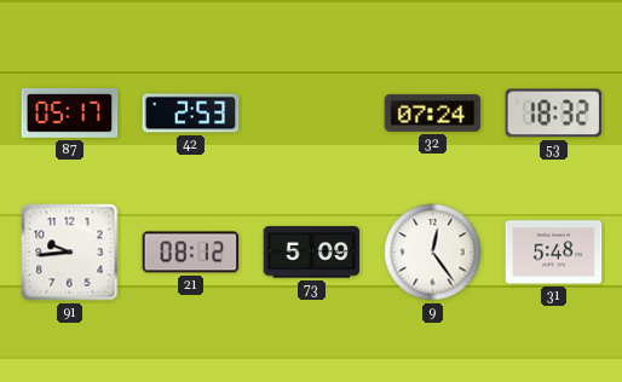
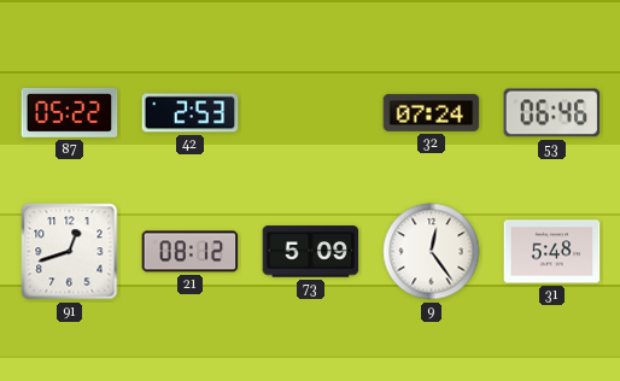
87: 05:17 -> 05:22
53: 18:32 -> 06:46
91: 9:44 -> 12:42
